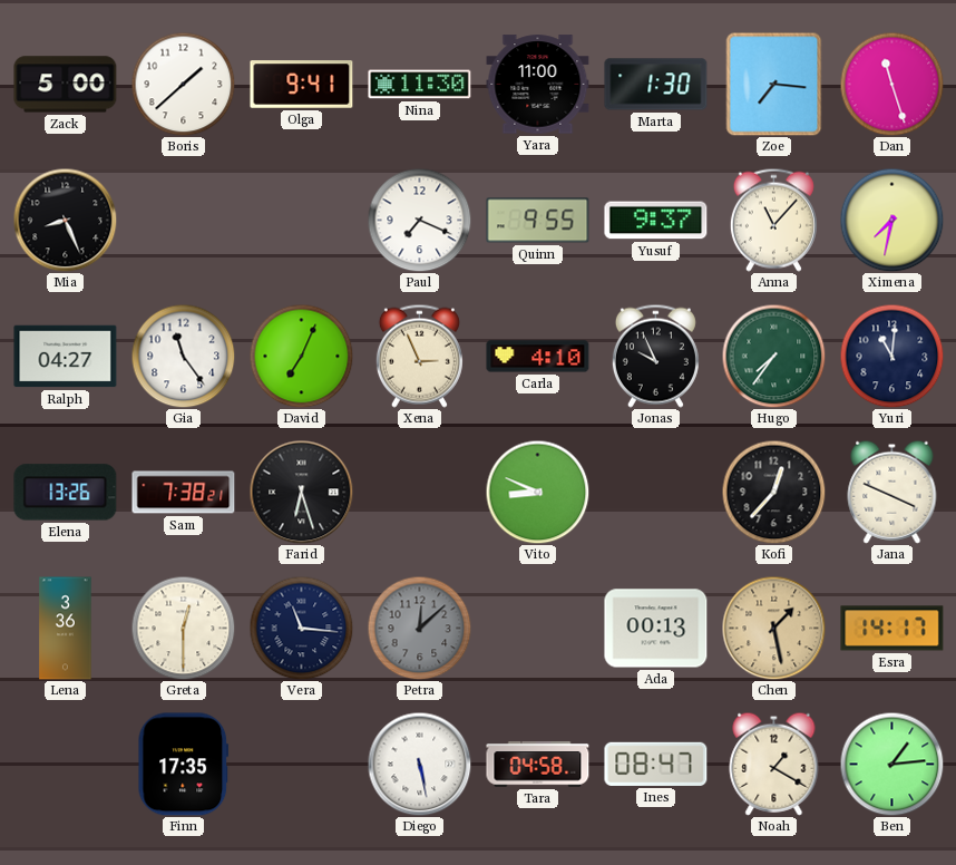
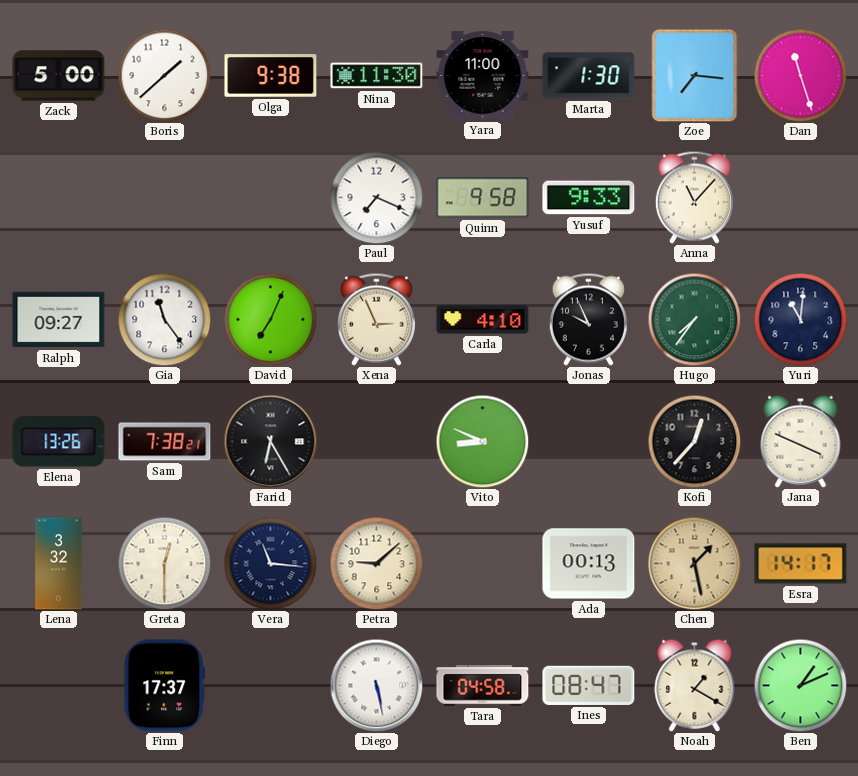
Olga: 9:41 -> 9:38
Mia: 8:26 -> none
Quinn: 9:55 -> 9:58
Yusuf: 9:37 -> 9:33
Ximena: 7:32 -> none
Ralph: 04:27 -> 09:27
Farid: 6:27 -> 6:25
Lena: 3:36 -> 3:32
Petra: 12:08 -> 9:08
Petra dial: grey -> cream
Finn: 17:35 -> 17:37
Ben: 1:14 -> 1:11
